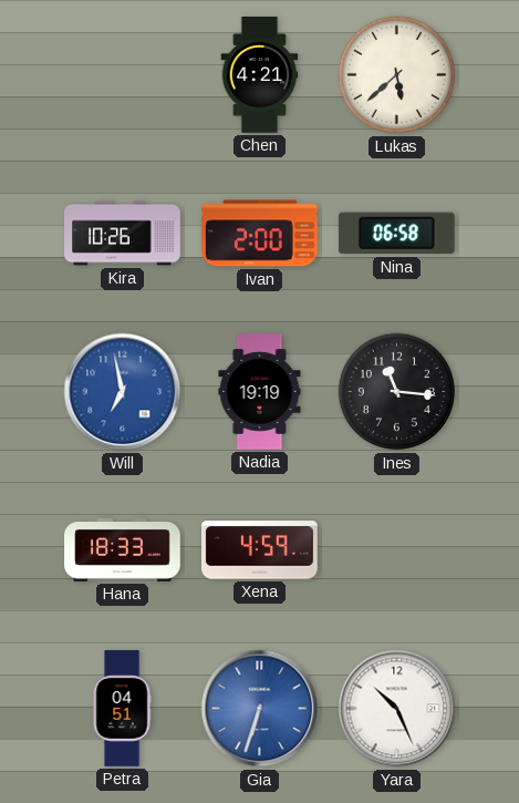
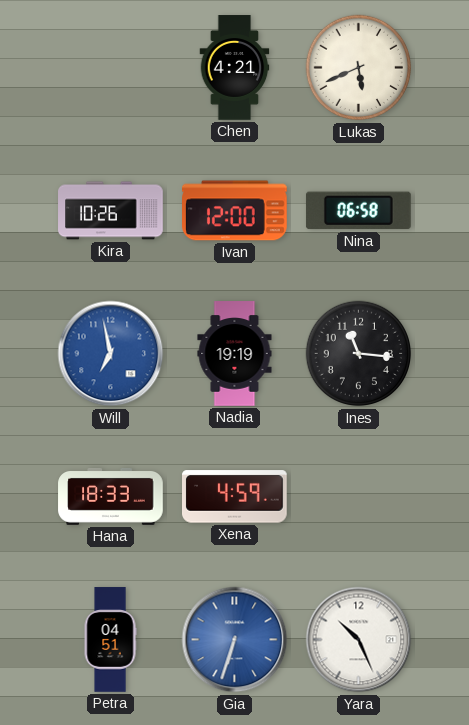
Lukas: 5:38 -> 5:41
Ivan: 2:00 -> 12:00
